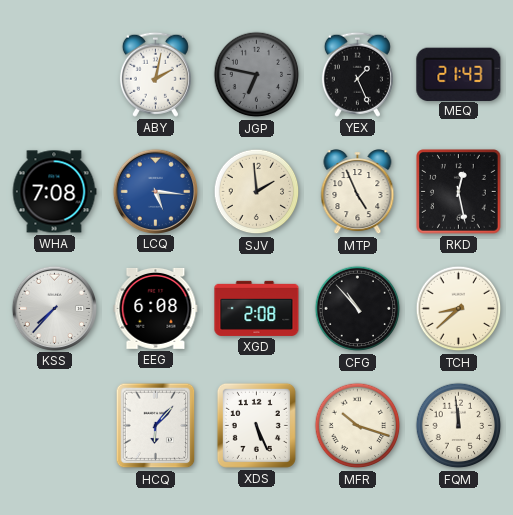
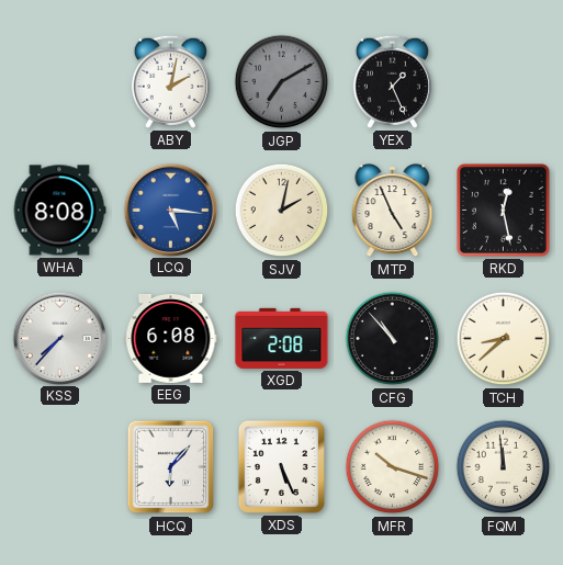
JGP: 6:47 -> 7:10
MEQ: 21:43 -> none
WHA: 7:08 -> 8:08
SJV: 1:59 -> 2:02
